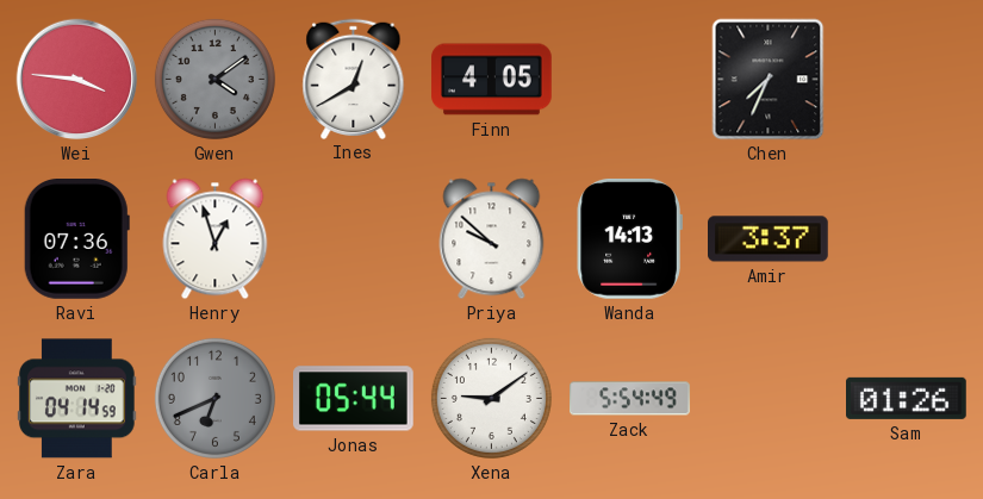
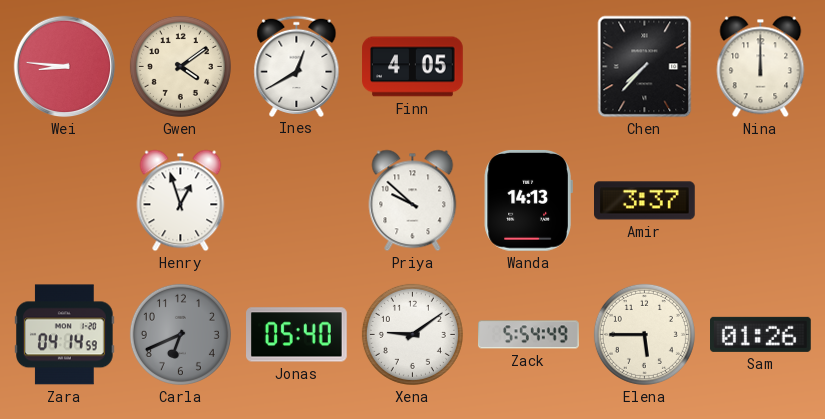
Wei: 3:46 -> 8:46
Gwen dial: grey -> cream
Chen: 7:34 -> 7:37
Nina: none -> 12:00
Ravi: 07:36 -> none
Jonas: 05:44 -> 05:40
Elena: none -> 5:45
